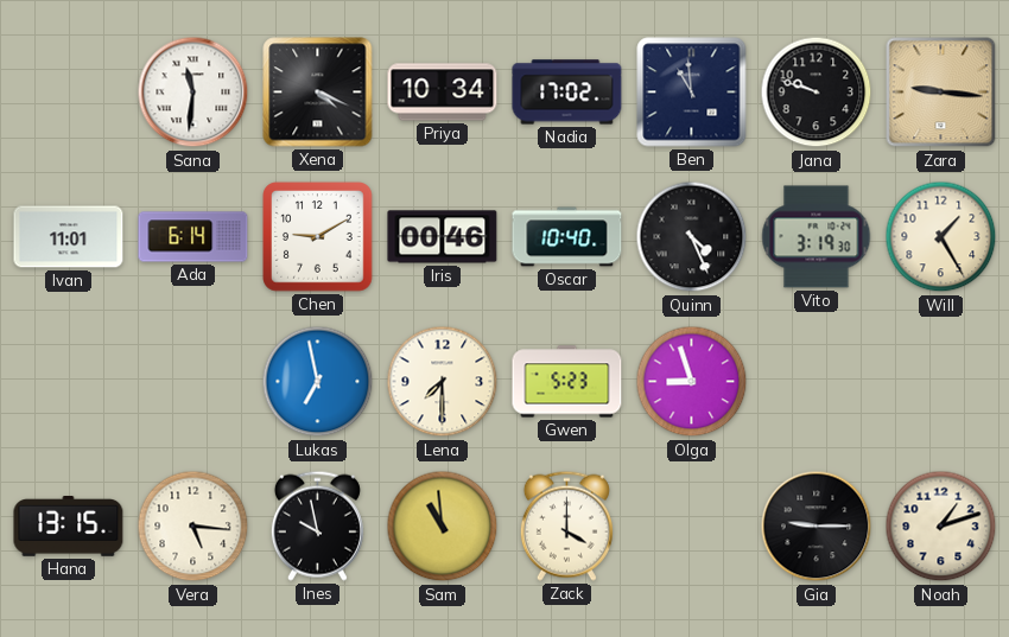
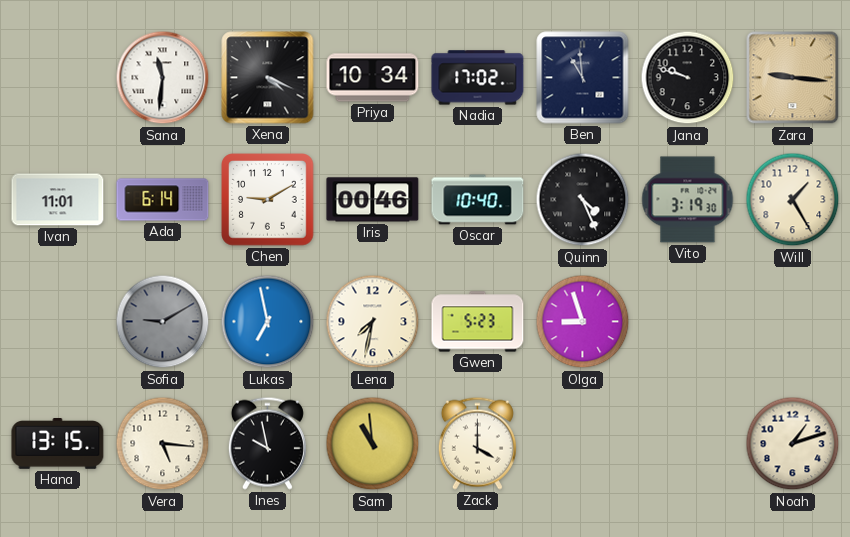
Sofia: none -> 9:10
Lena: 7:30 -> 7:32
Gia: 9:15 -> none
